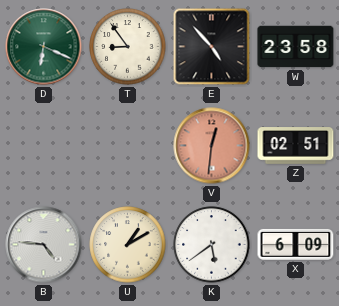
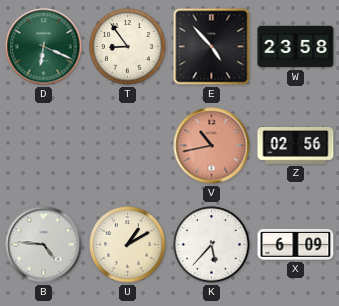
V: 12:31 -> 10:43
Z: 02:51 -> 02:56
K: 5:39 -> 5:37
